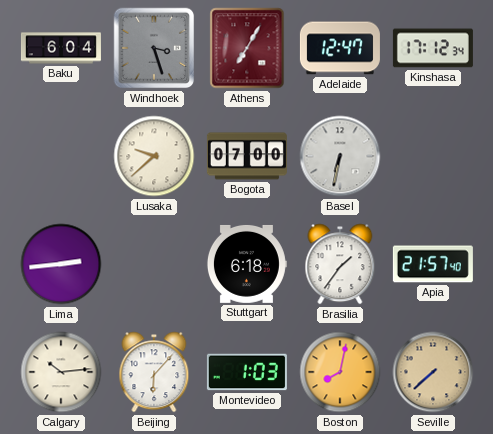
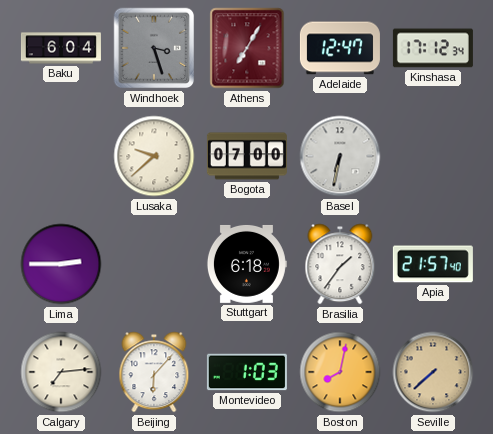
Lima: 2:44 -> 2:45
Calgary: 10:14 -> 7:14
